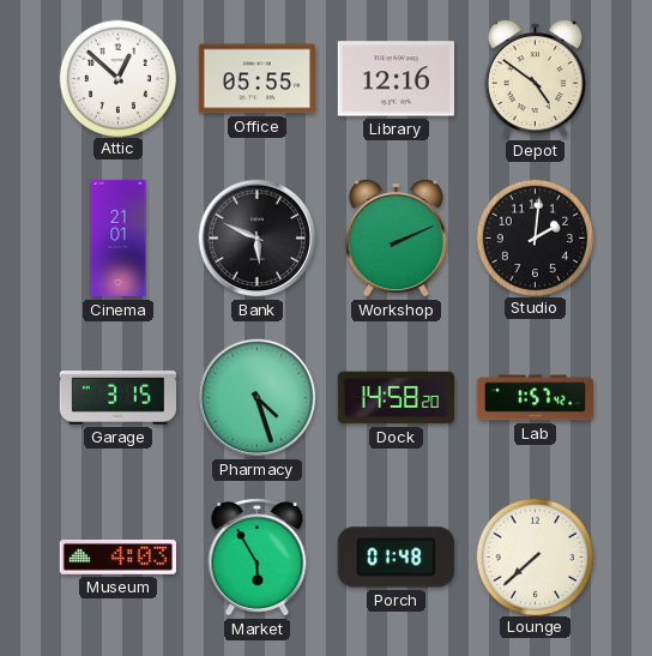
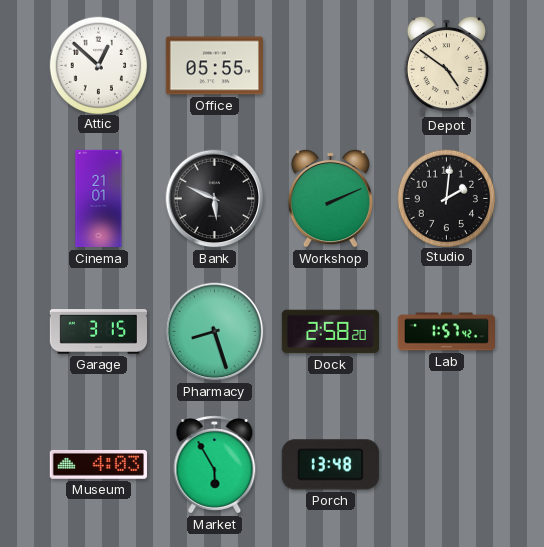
Library: 12:16 -> none
Pharmacy: 4:27 -> 8:27
Dock: 14:58 -> 2:58
Porch: 01:48 -> 13:48
Lounge: 7:38 -> none
